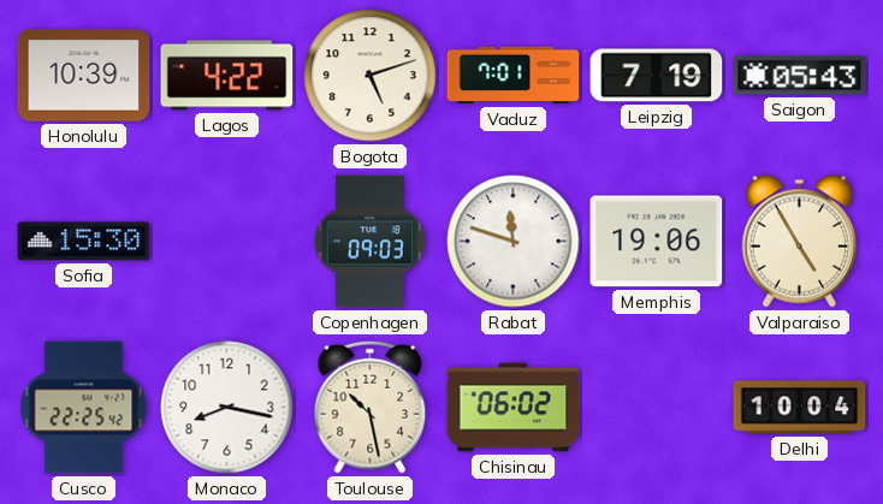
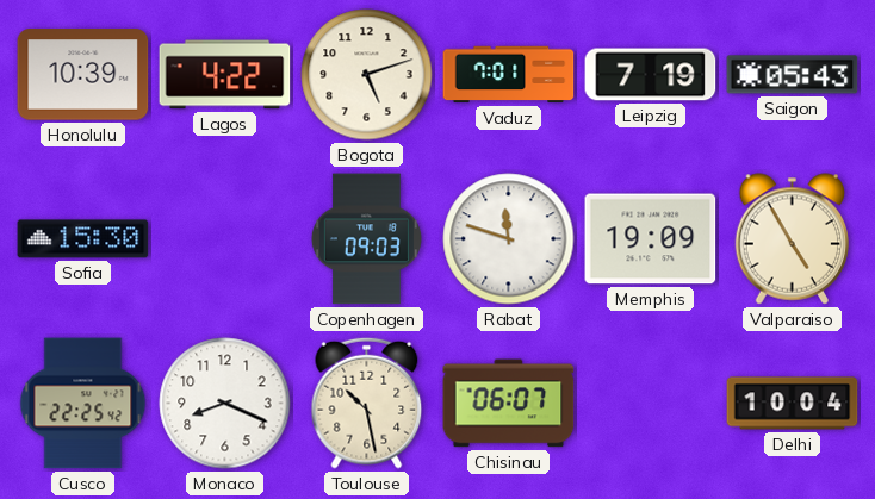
Memphis: 19:06 -> 19:09
Monaco: 8:17 -> 8:19
Chisinau: 06:02 -> 06:07
